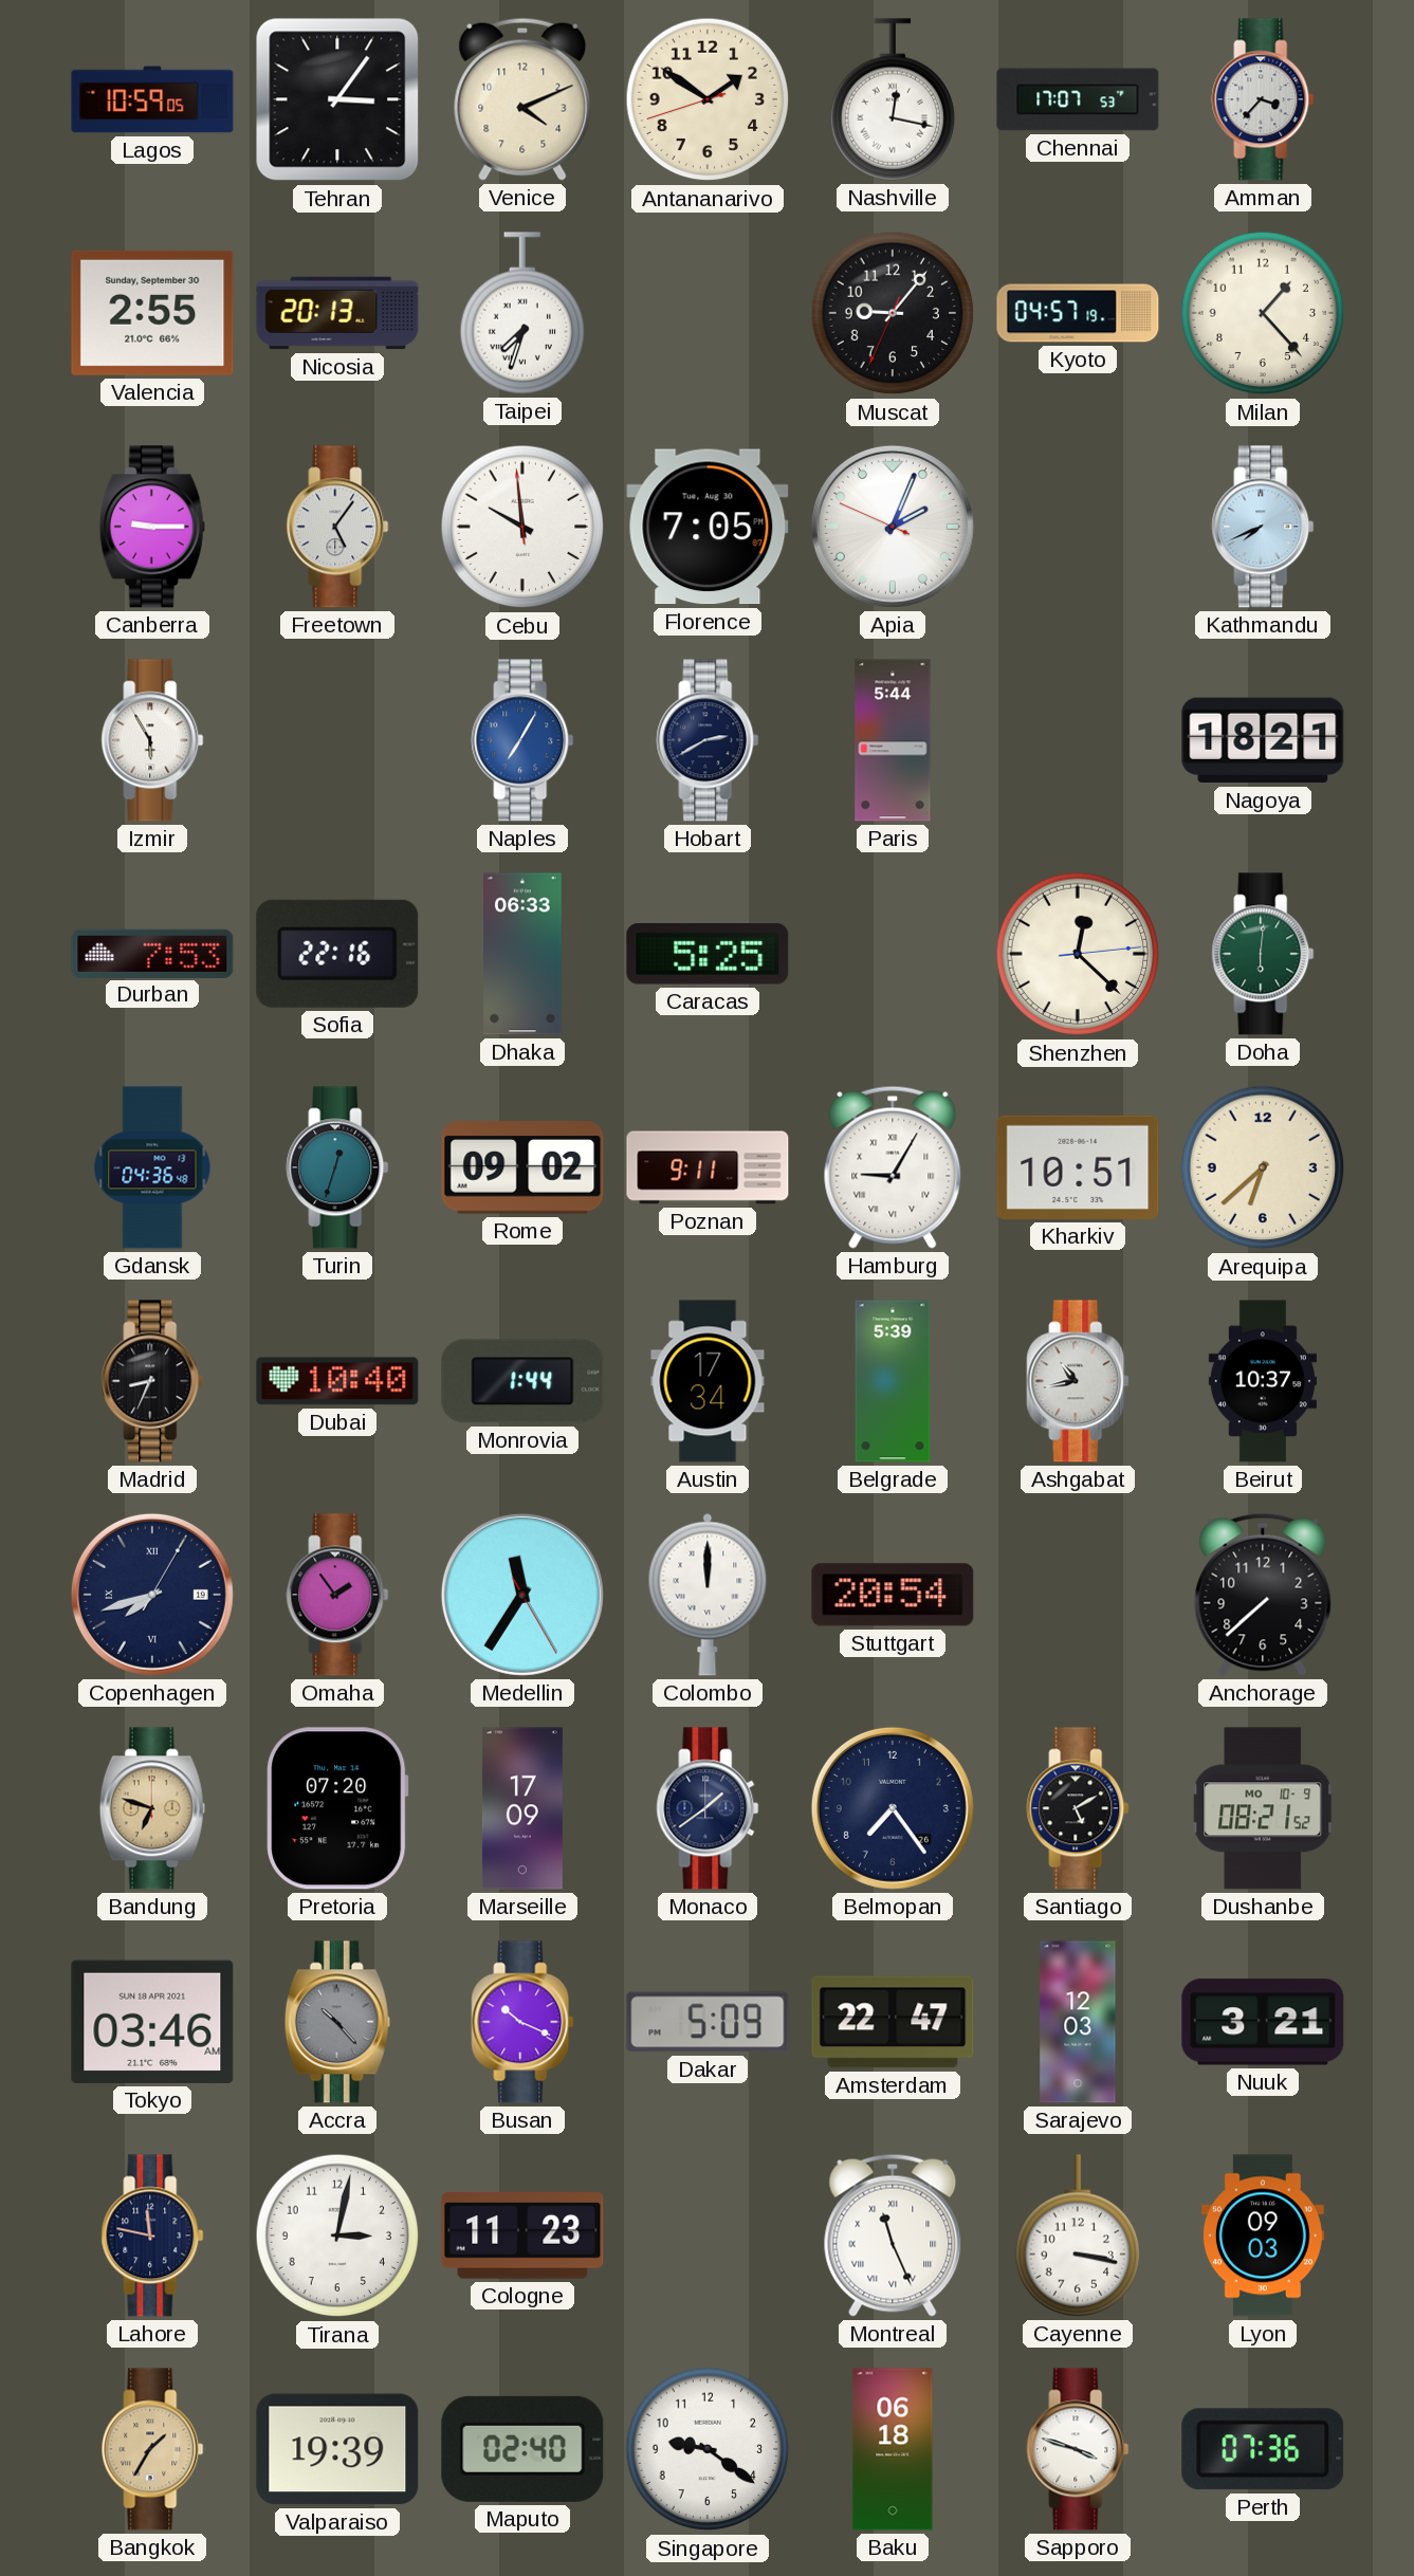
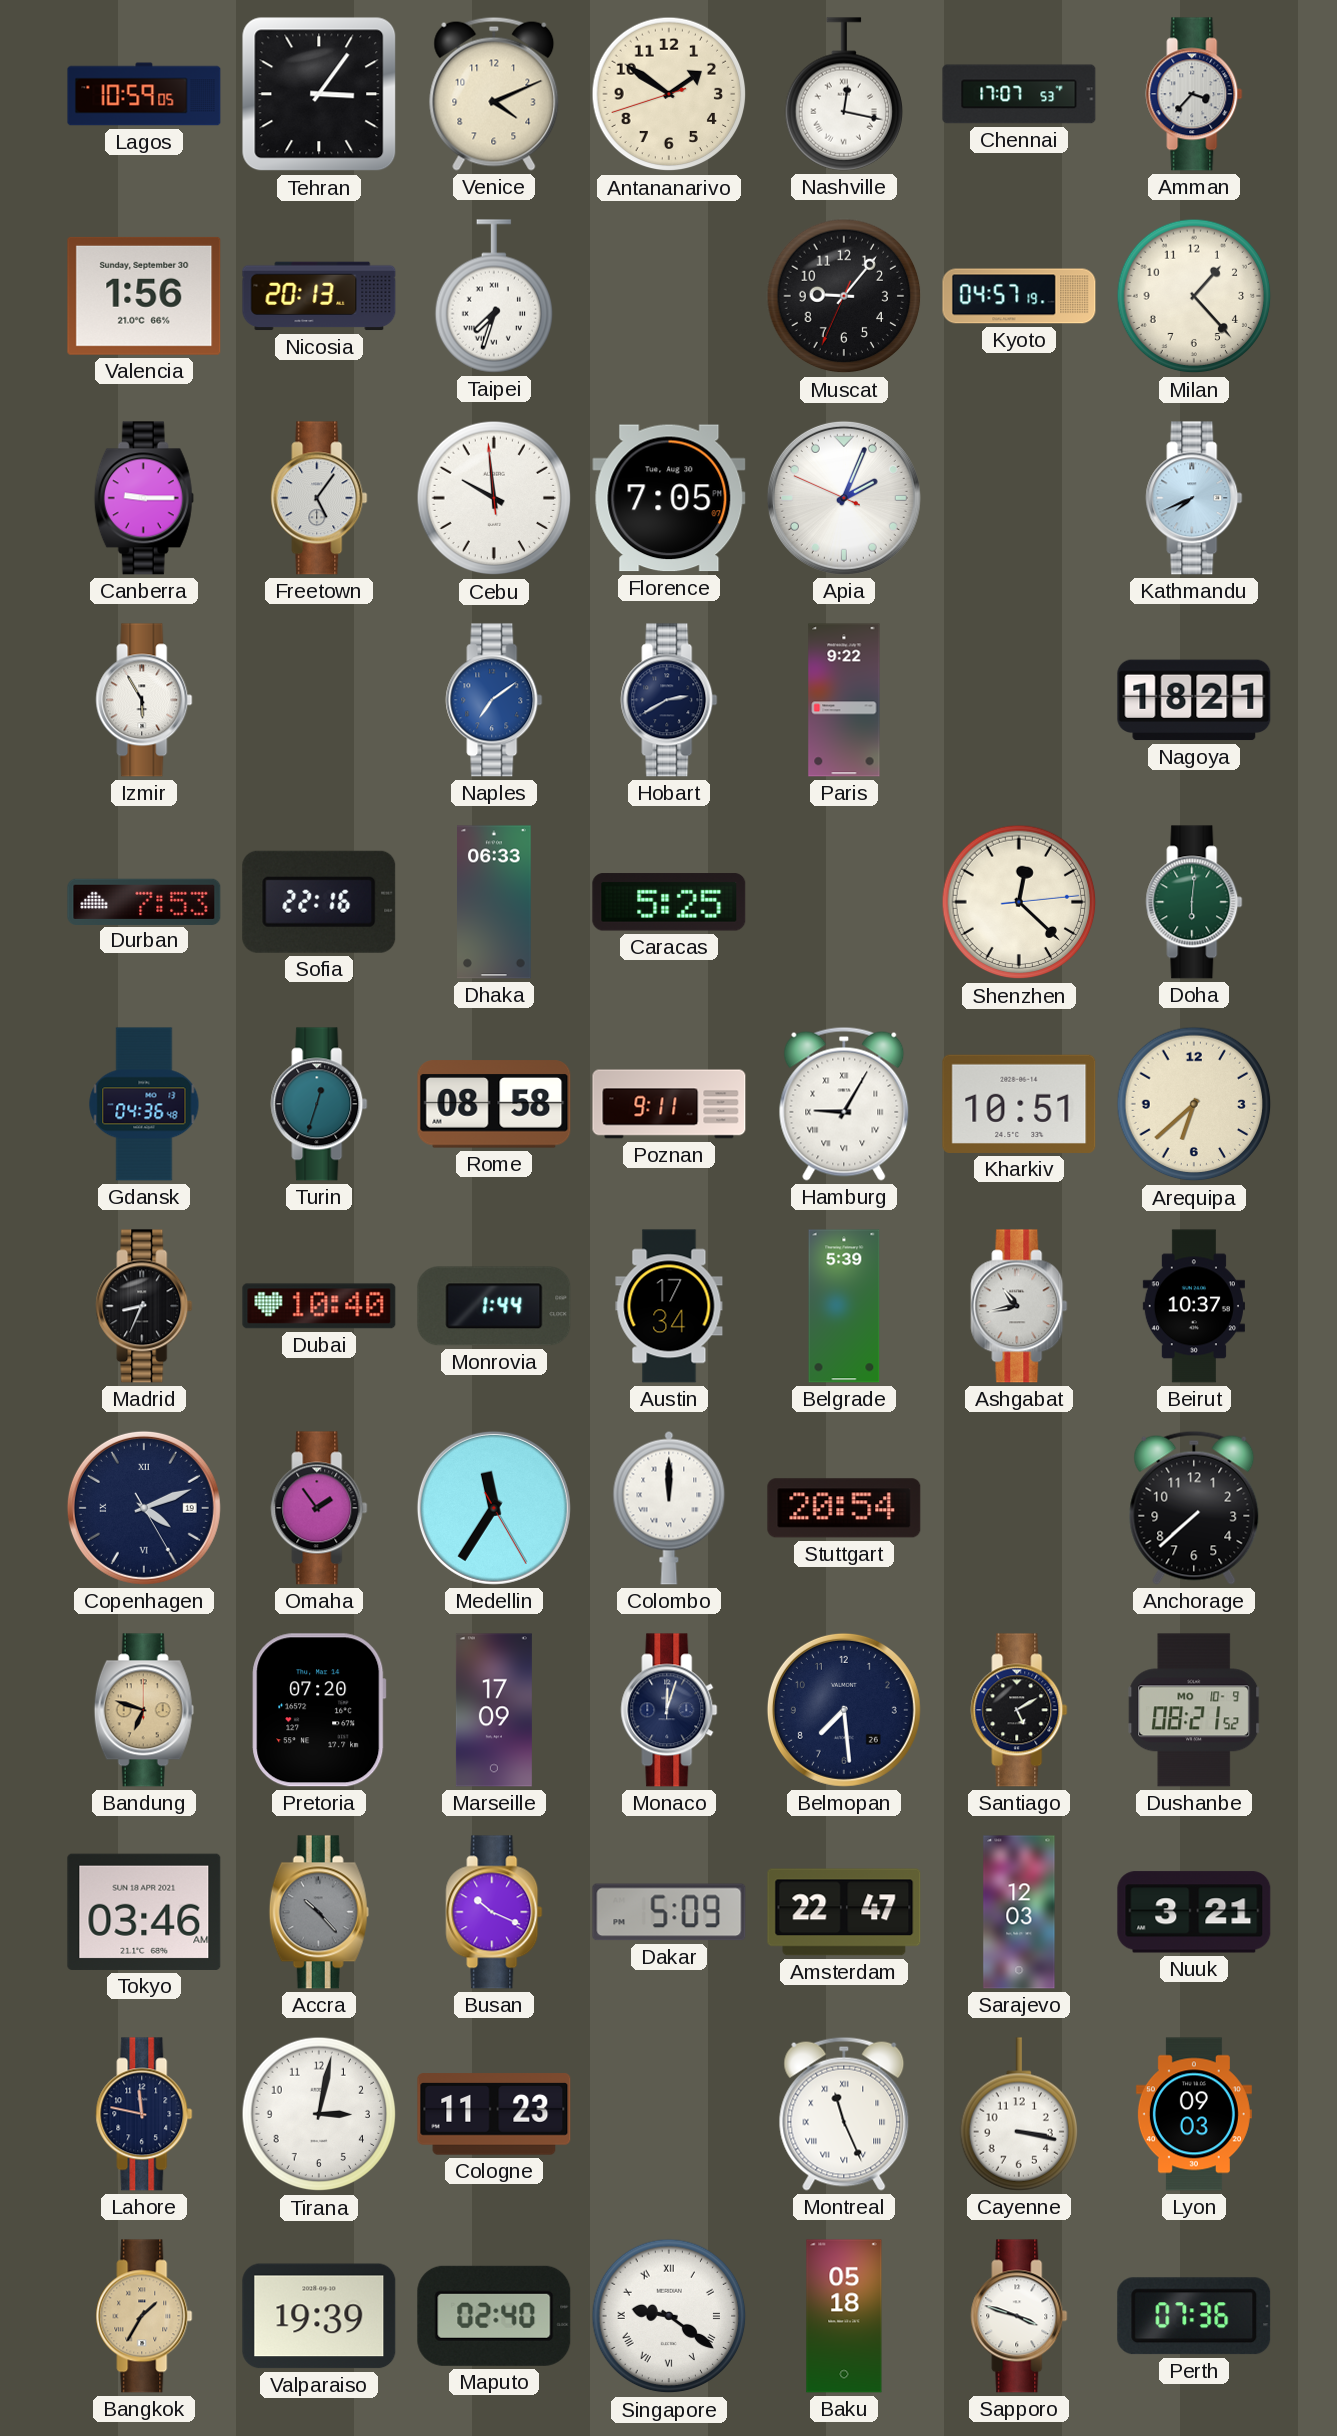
Valencia: 2:55 -> 1:56
Naples: 7:05 -> 7:09
Paris: 5:44 -> 9:22
Rome: 09:02 -> 08:58
Copenhagen: 7:42 -> 4:11
Monaco: 1:39 -> 12:03
Belmopan: 7:24 -> 7:29
Singapore numerals: Arabic -> Roman
Baku: 06:18 -> 05:18
